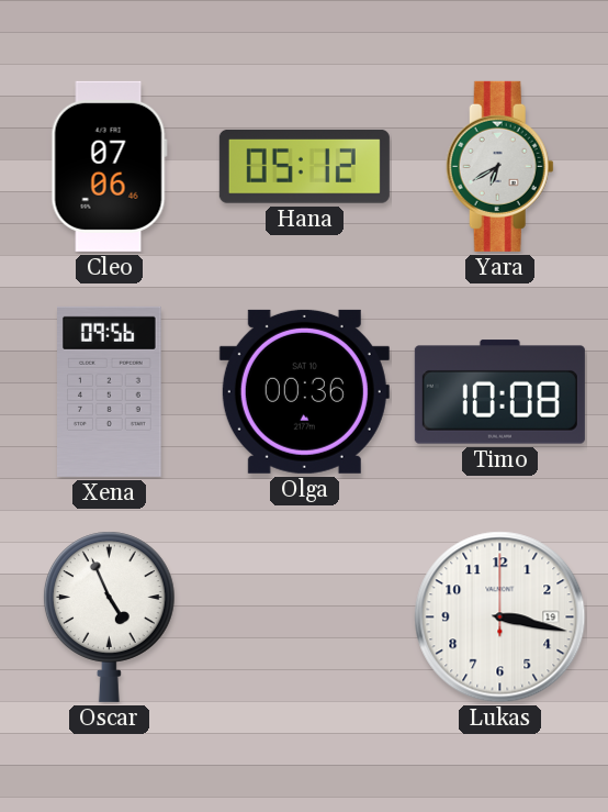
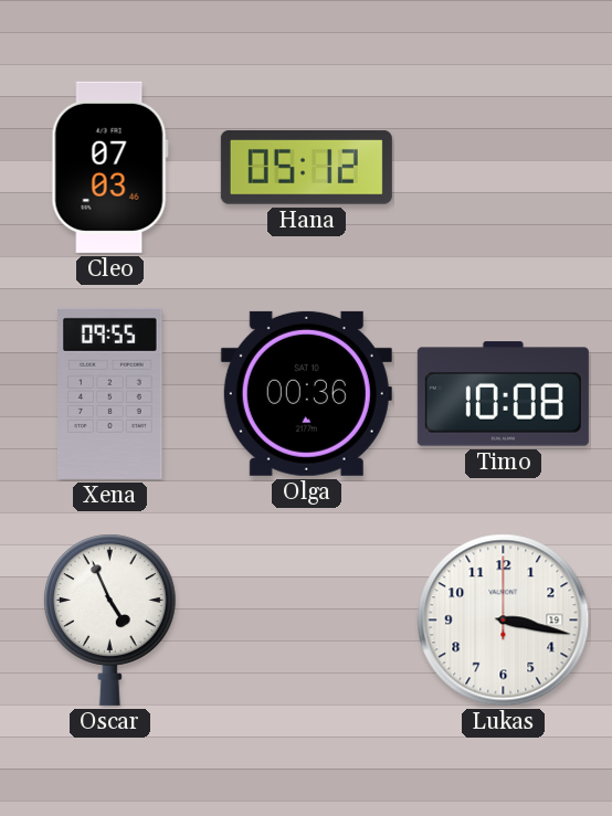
Cleo: 07:06 -> 07:03
Yara: 6:40 -> none
Xena: 09:56 -> 09:55
